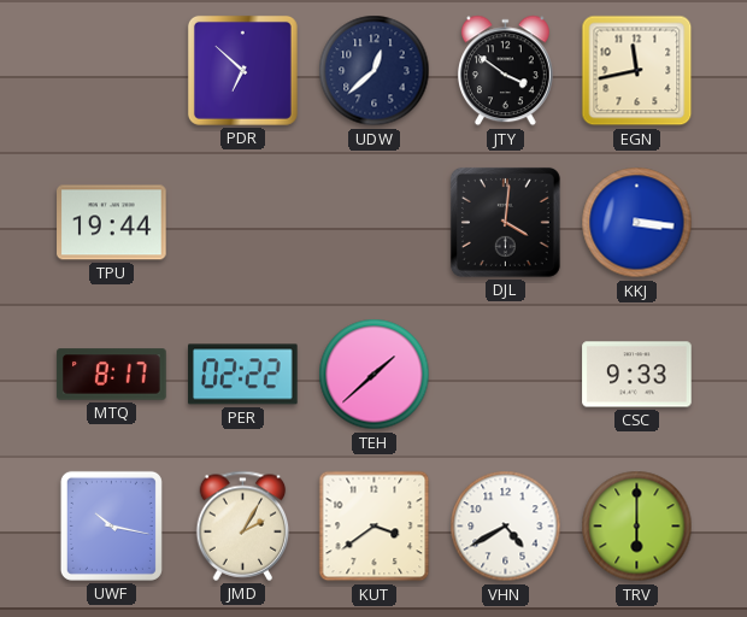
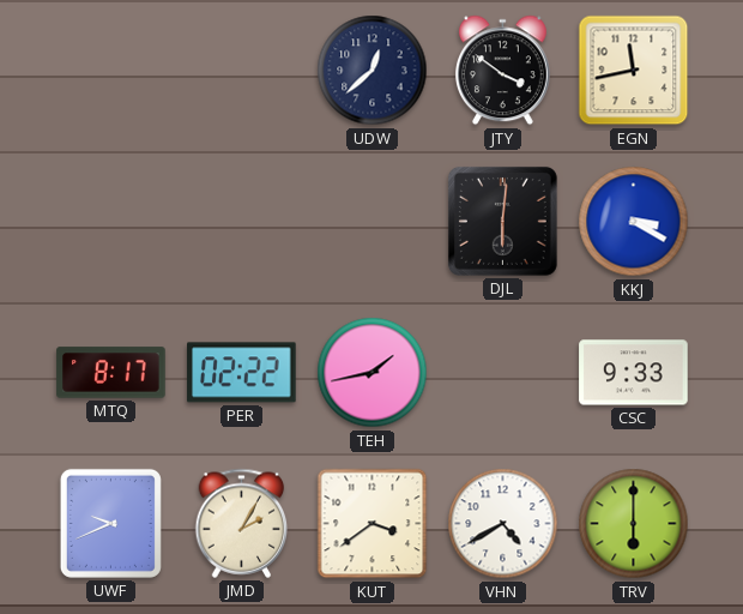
PDR: 6:52 -> none
TPU: 19:44 -> none
DJL: 4:01 -> 6:01
KKJ: 3:16 -> 3:20
TEH: 1:38 -> 1:43
UWF: 10:17 -> 9:41
